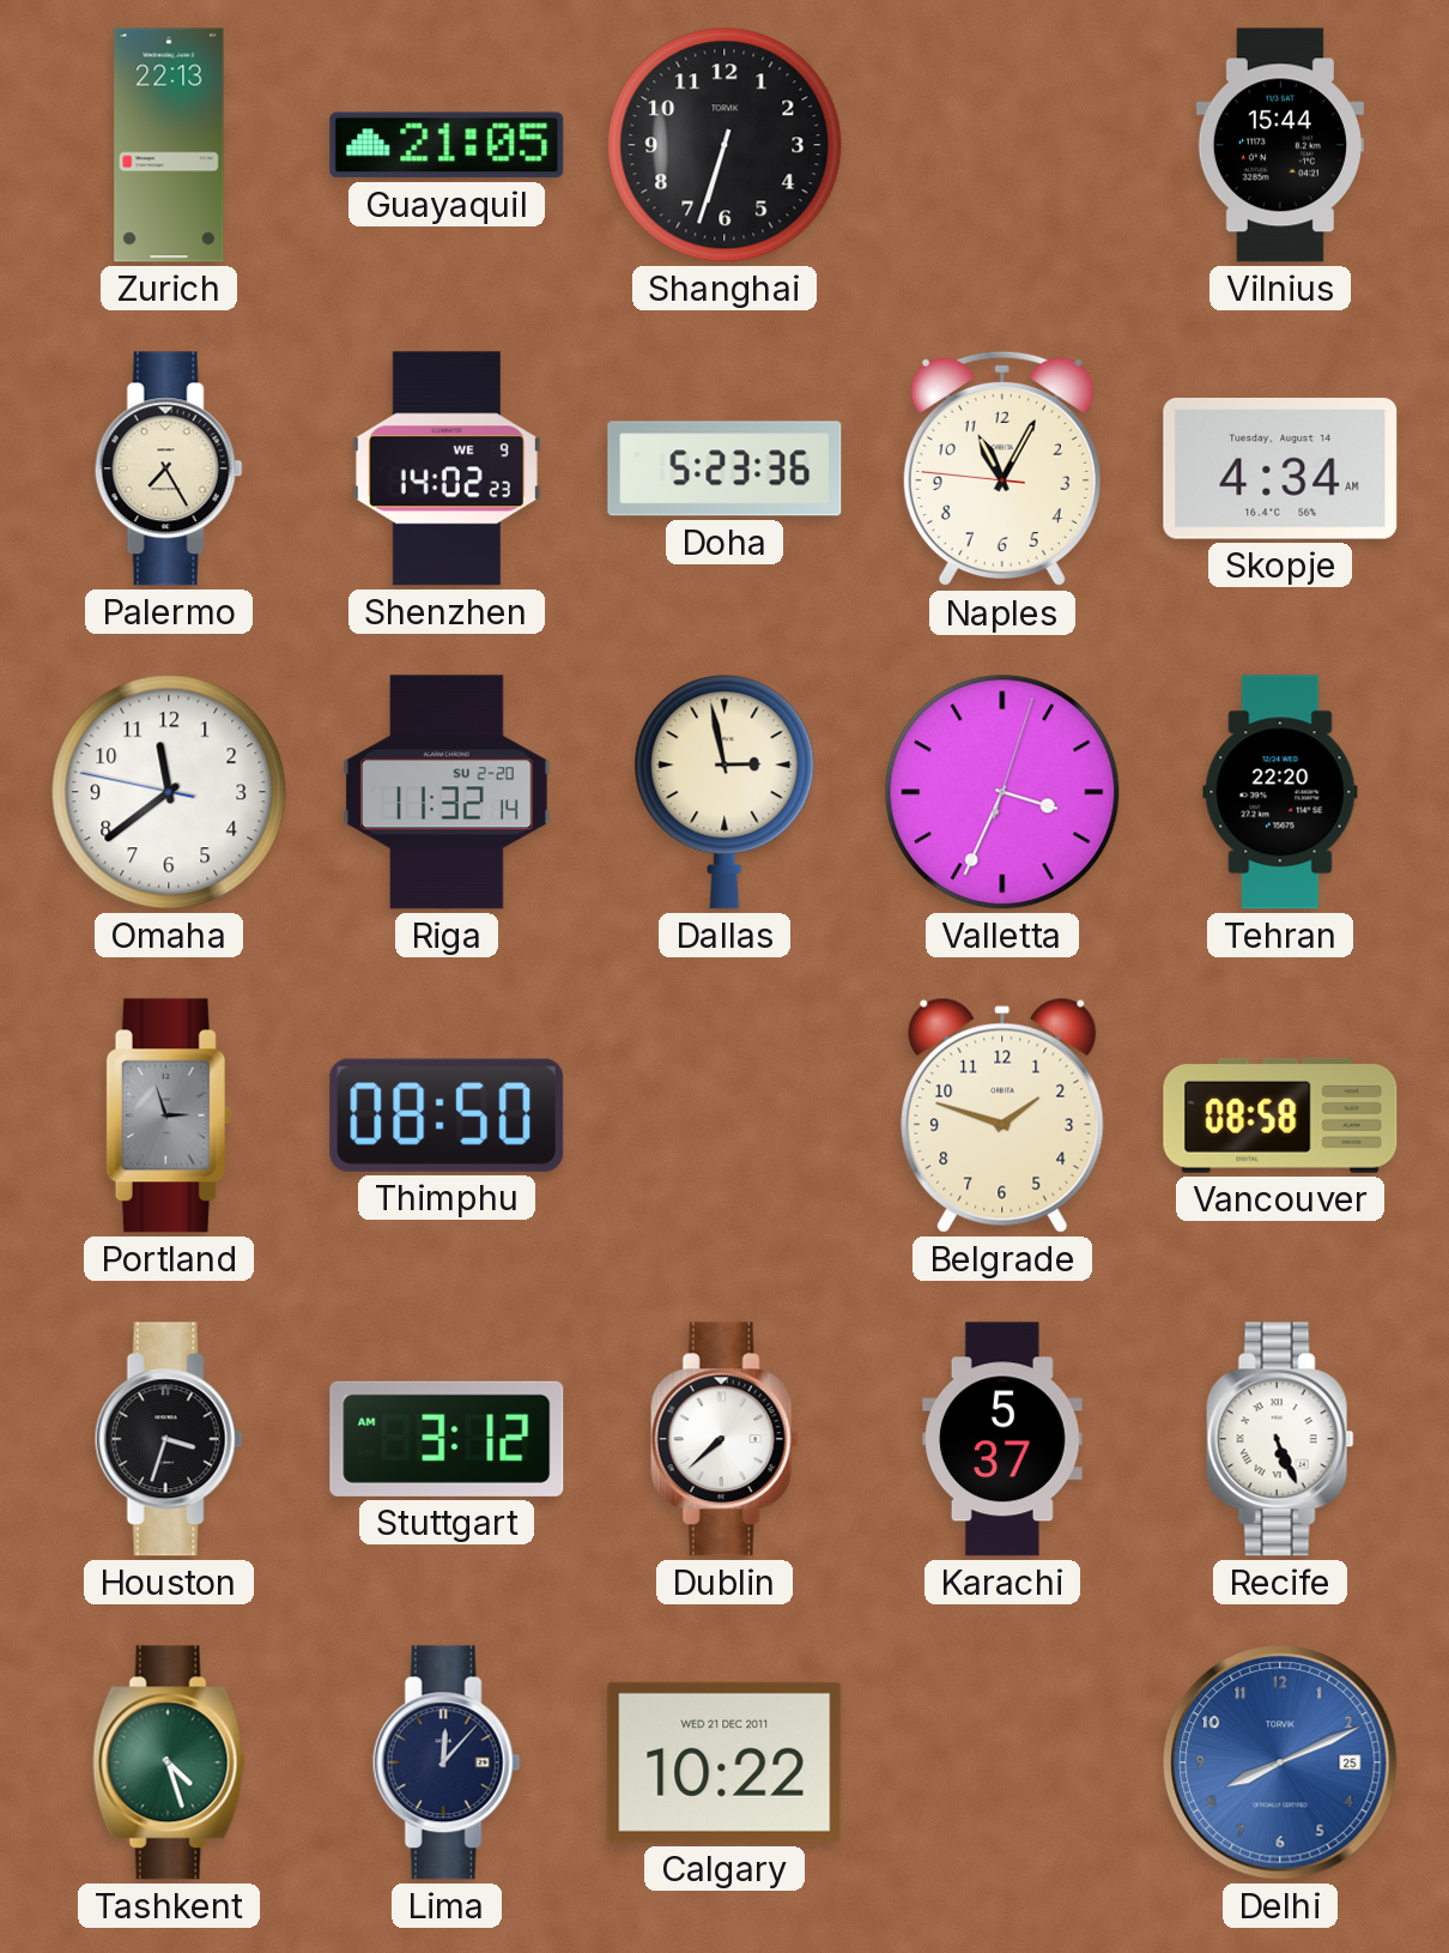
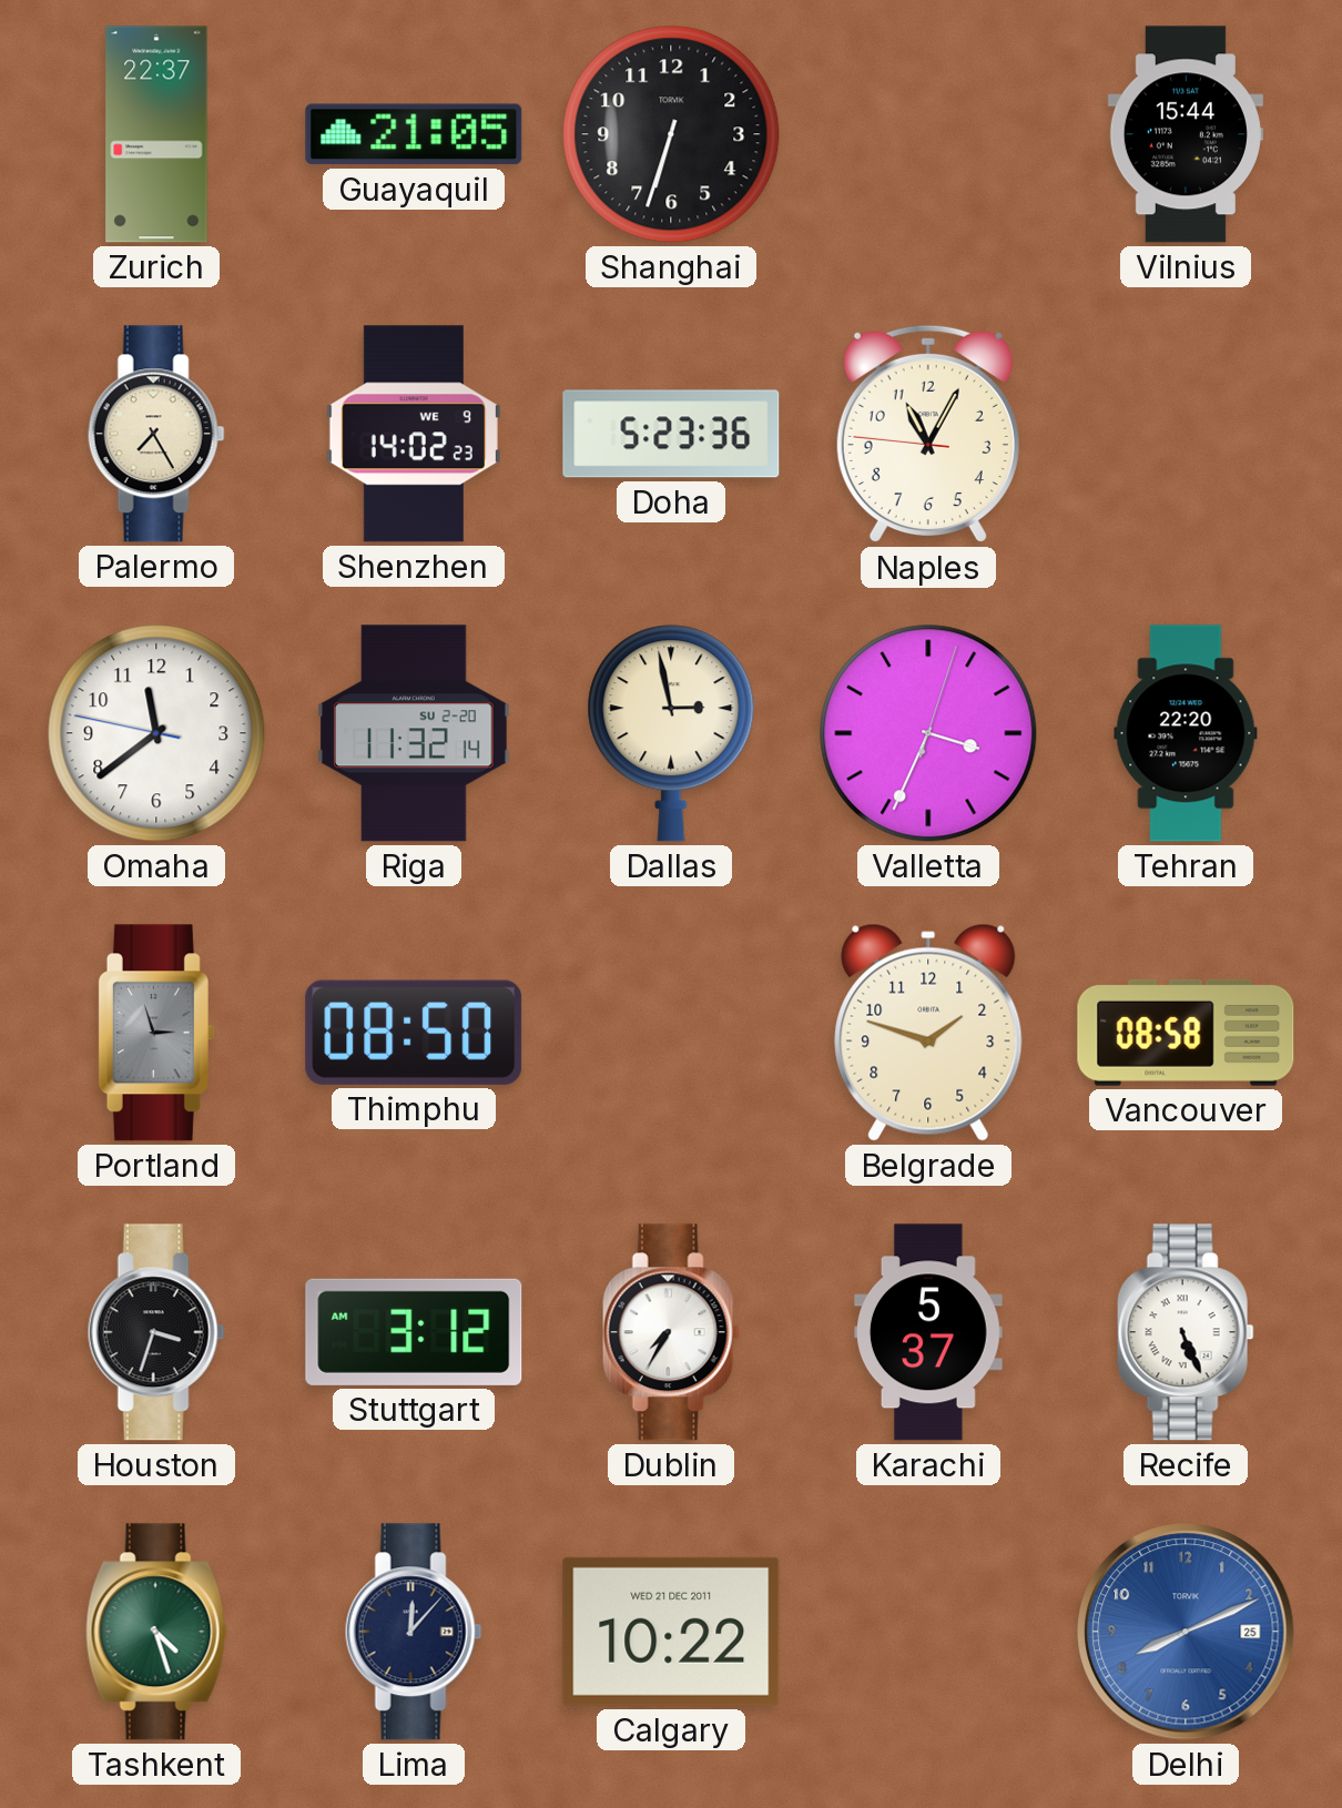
Zurich: 22:13 -> 22:37
Skopje: 4:34 -> none
Dublin: 7:38 -> 7:35
